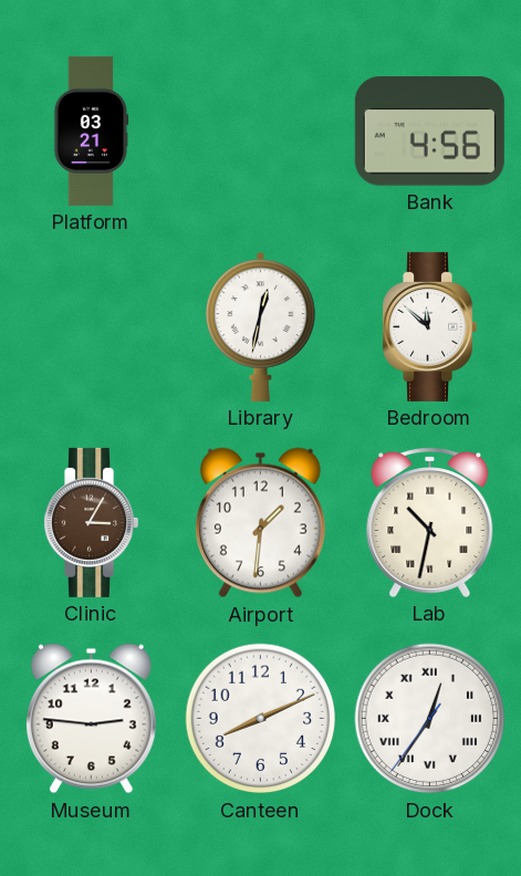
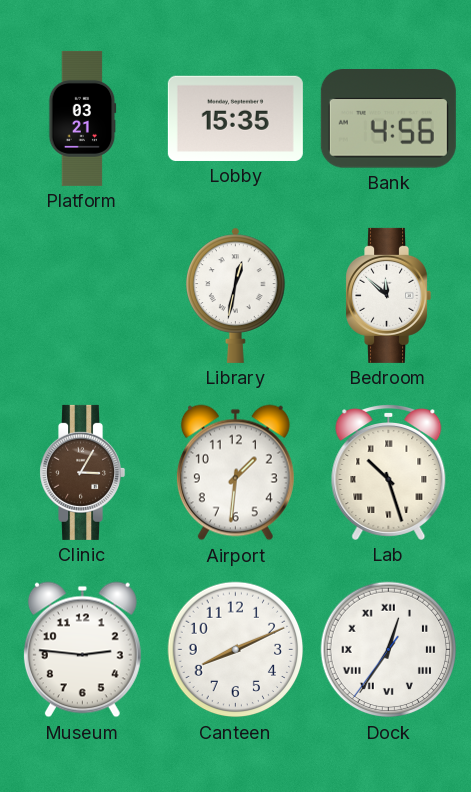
Lobby: none -> 15:35
Lab: 10:32 -> 10:27
